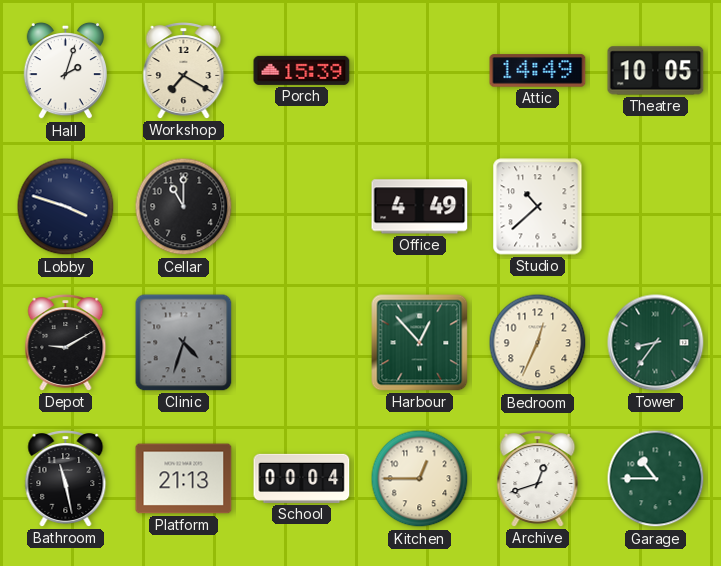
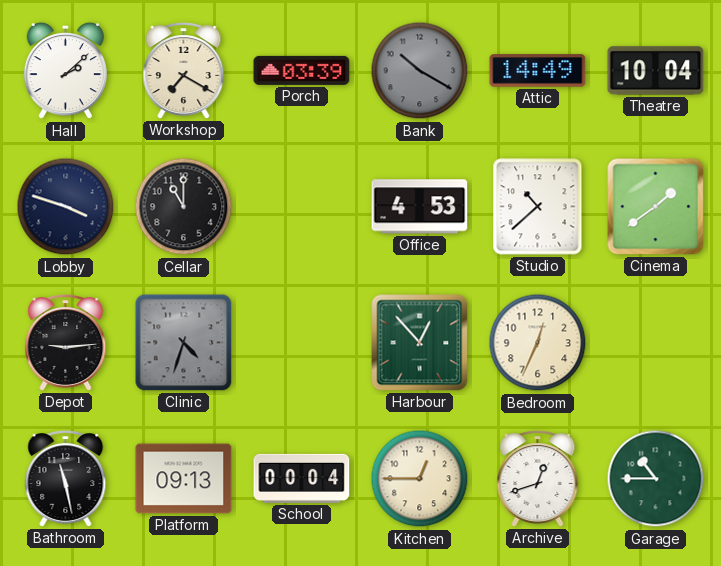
Hall: 2:03 -> 2:08
Porch: 15:39 -> 03:39
Bank: none -> 10:20
Theatre: 10:05 -> 10:04
Office: 4:49 -> 4:53
Cinema: none -> 1:39
Depot: 9:10 -> 9:14
Tower: 8:36 -> none
Platform: 21:13 -> 09:13
